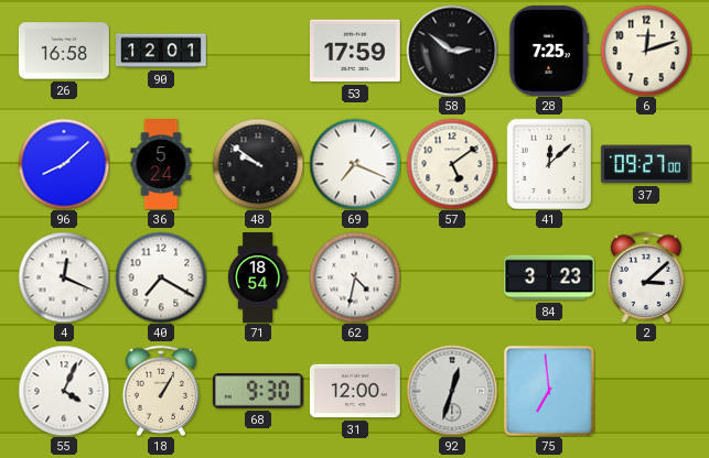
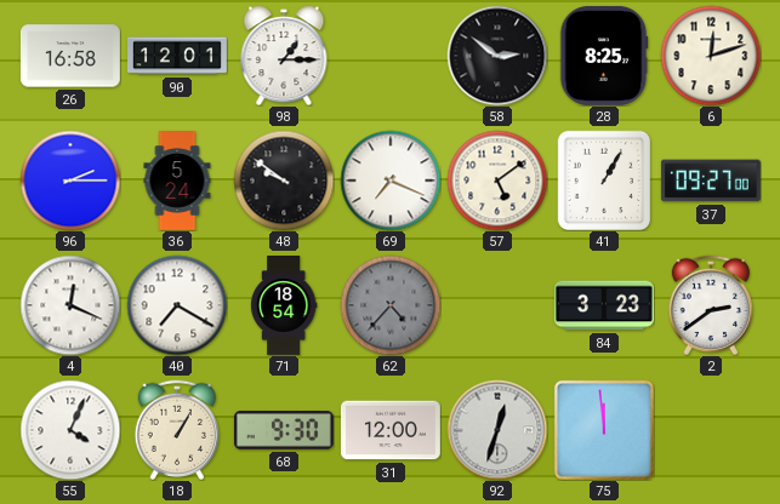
98: none -> 1:15
53: 17:59 -> none
28: 7:25 -> 8:25
96: 8:08 -> 2:15
41: 12:08 -> 1:05
62: 4:32 -> 4:37
62 dial: white -> grey
2: 3:08 -> 2:39
75: 6:59 -> 11:59
